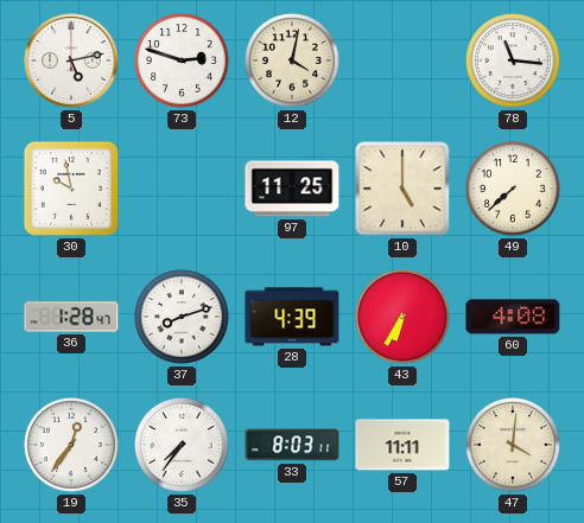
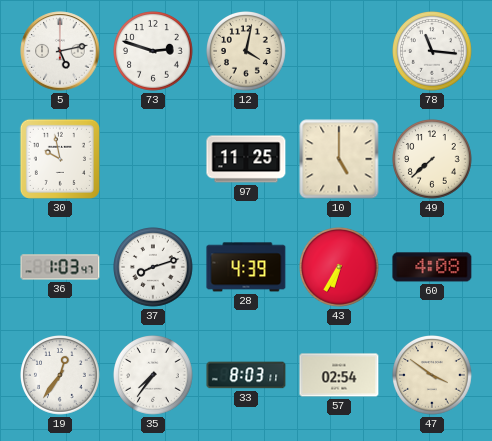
36: 1:28 -> 1:03
57: 11:11 -> 02:54
47: 4:01 -> 3:51
